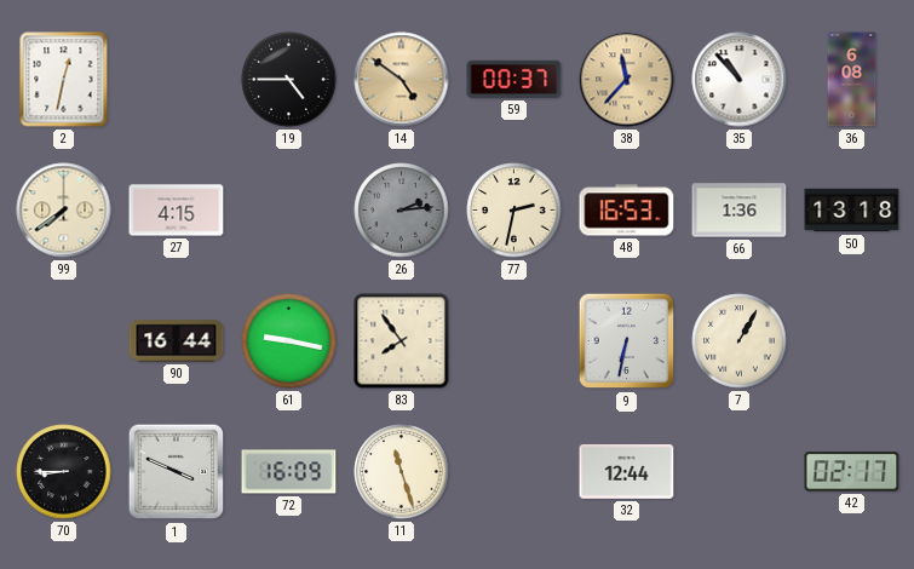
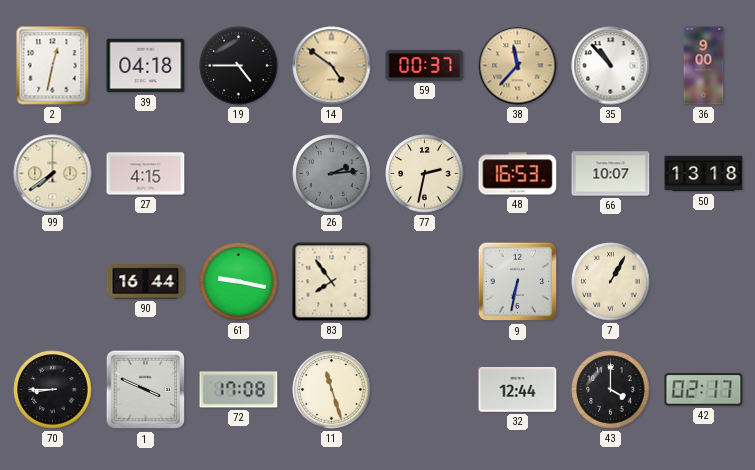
39: none -> 04:18
36: 6:08 -> 9:00
66: 1:36 -> 10:07
72: 16:09 -> 17:08
43: none -> 4:00
